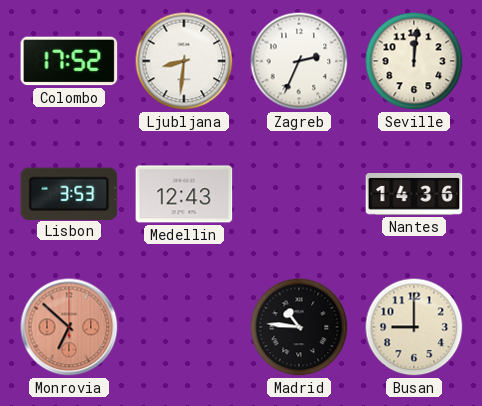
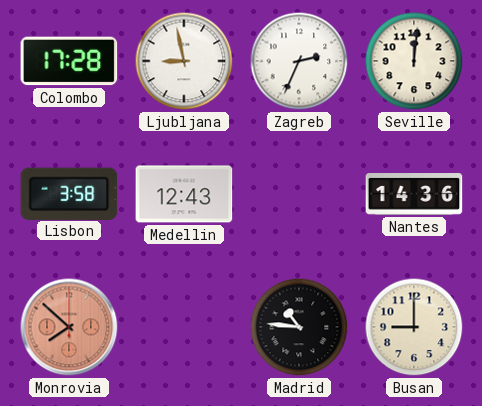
Colombo: 17:52 -> 17:28
Ljubljana: 8:31 -> 8:58
Lisbon: 3:53 -> 3:58
Monrovia: 6:52 -> 7:52
